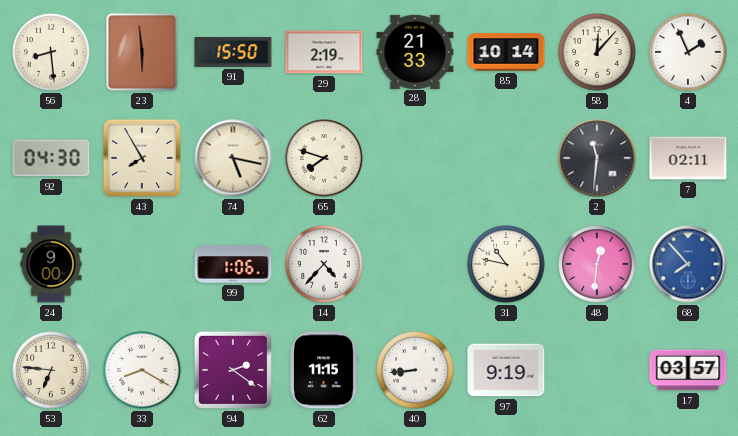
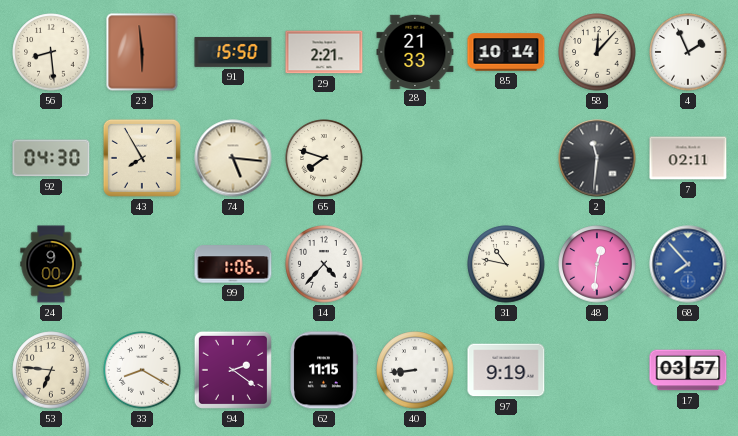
29: 2:19 -> 2:21
74: 5:17 -> 5:16
